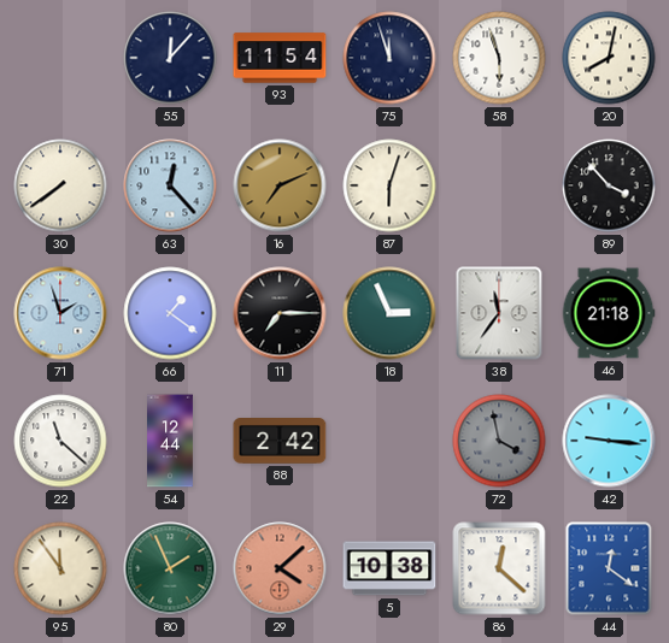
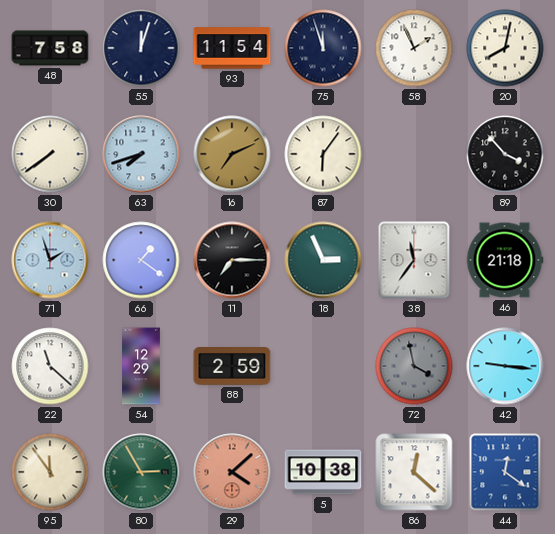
48: none -> 7:58
55: 12:07 -> 12:03
58: 5:57 -> 1:56
63: 12:23 -> 7:42
87: 6:03 -> 6:06
54: 12:44 -> 12:29
88: 2:42 -> 2:59
80: 1:56 -> 2:55
